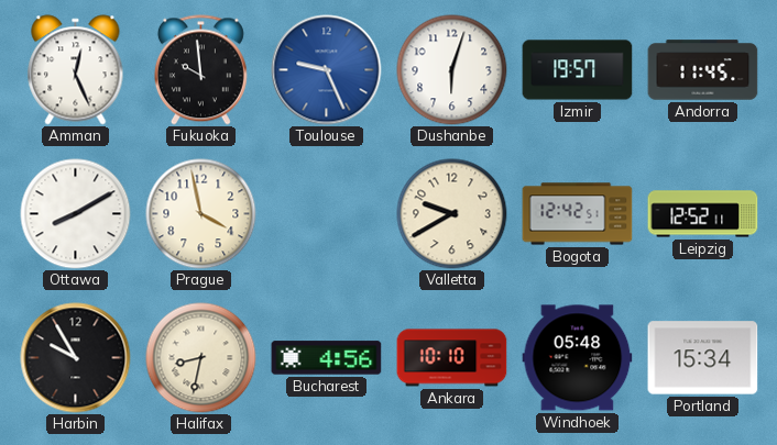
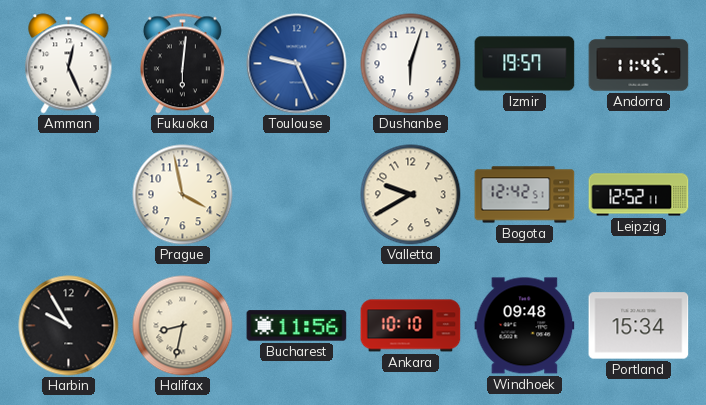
Fukuoka: 9:59 -> 6:01
Ottawa: 8:10 -> none
Bucharest: 4:56 -> 11:56
Windhoek: 05:48 -> 09:48
